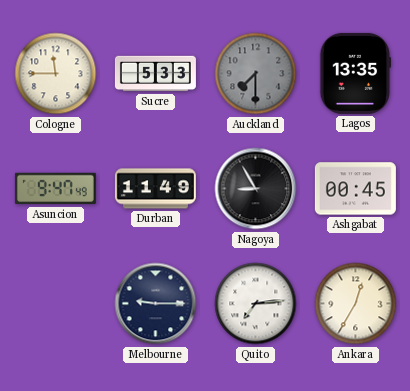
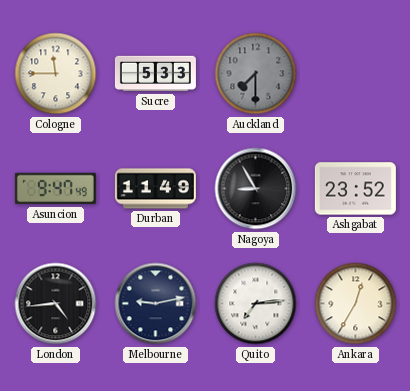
Lagos: 13:35 -> none
Ashgabat: 00:45 -> 23:52
London: none -> 4:44
Melbourne: 9:15 -> 9:13
